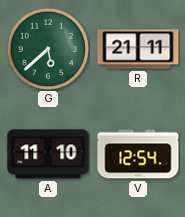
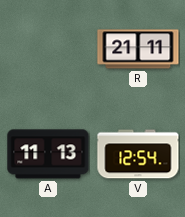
G: 5:38 -> none
A: 11:10 -> 11:13
